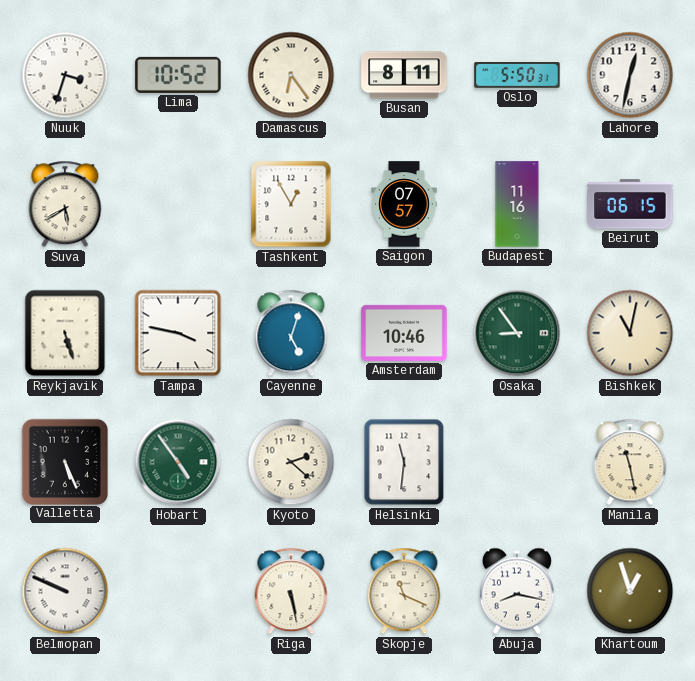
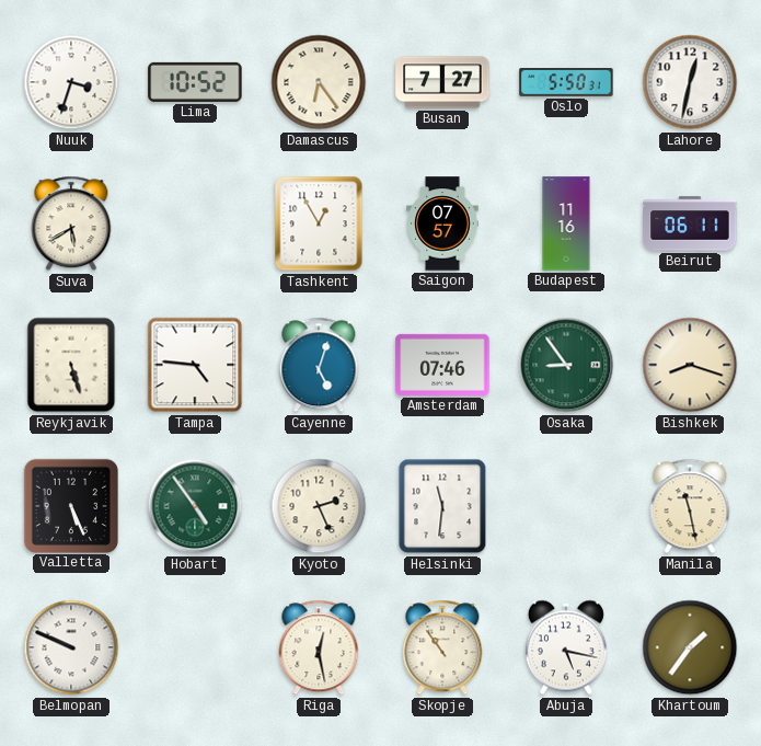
Busan: 8:11 -> 7:27
Beirut: 06:15 -> 06:11
Tampa: 3:47 -> 4:46
Amsterdam: 10:46 -> 07:46
Bishkek: 11:02 -> 8:18
Kyoto: 2:22 -> 2:26
Riga: 5:28 -> 12:28
Skopje: 11:19 -> 10:54
Abuja: 8:17 -> 5:17
Khartoum: 12:57 -> 1:36
